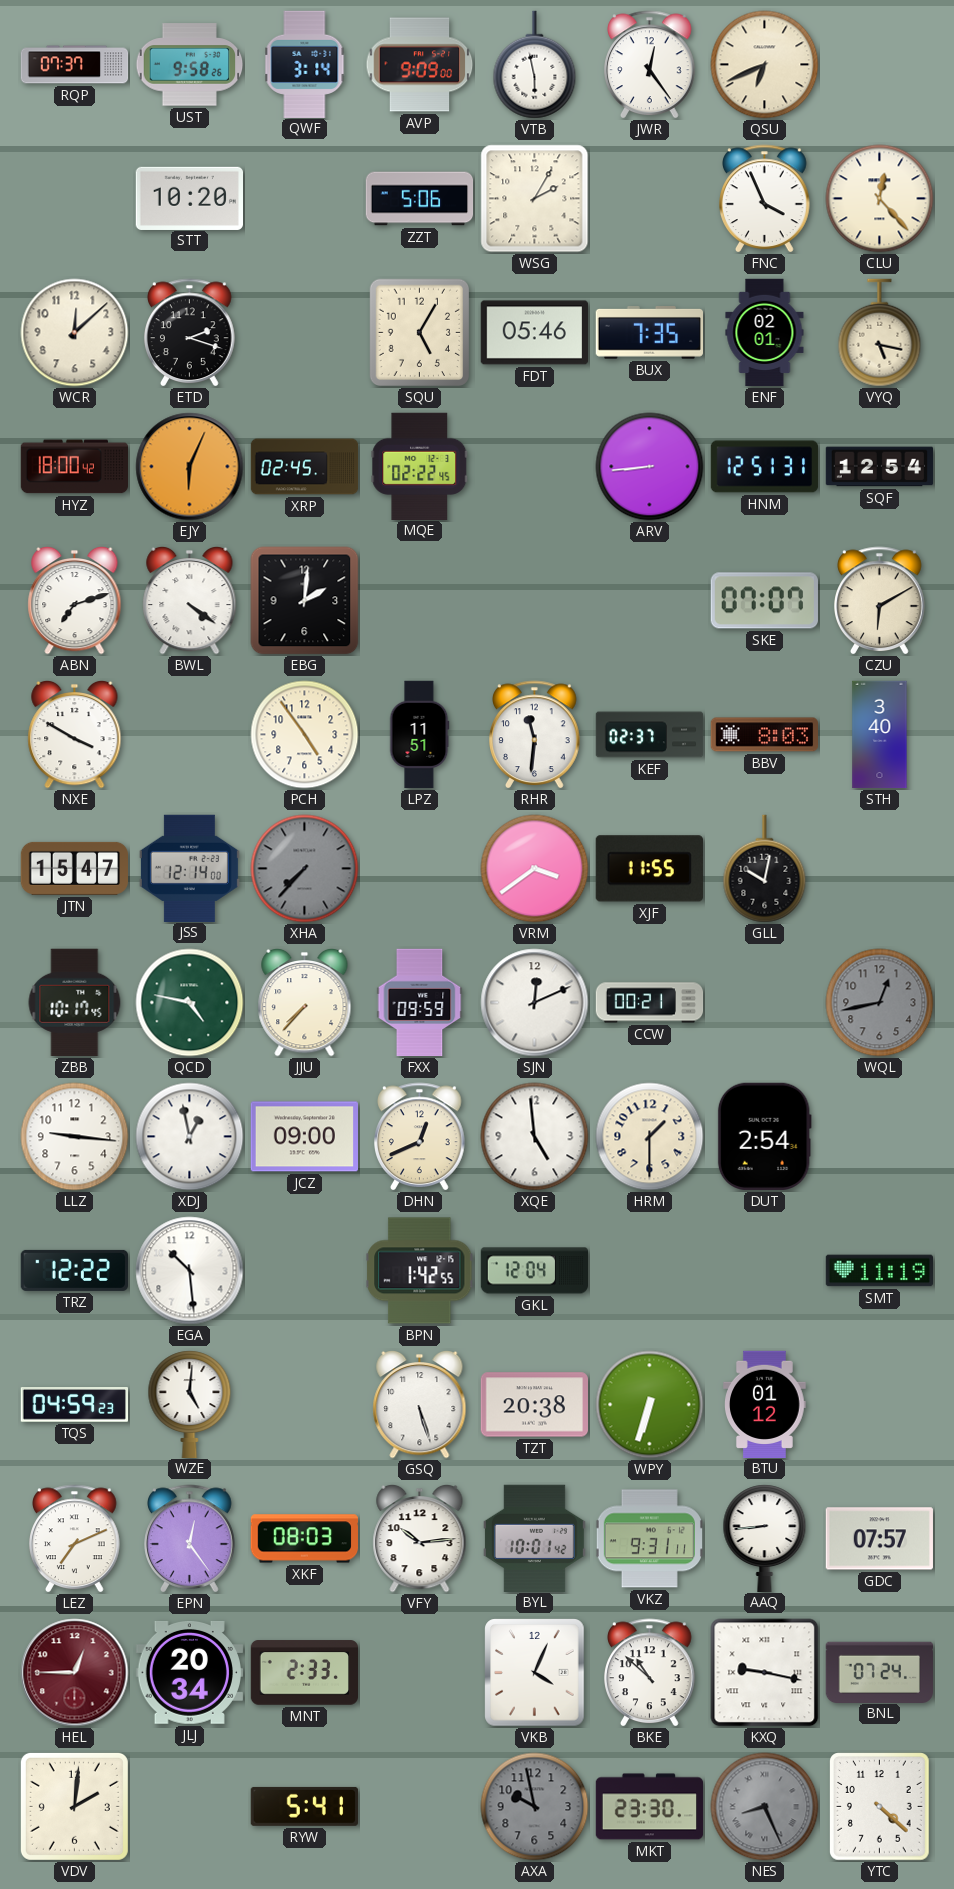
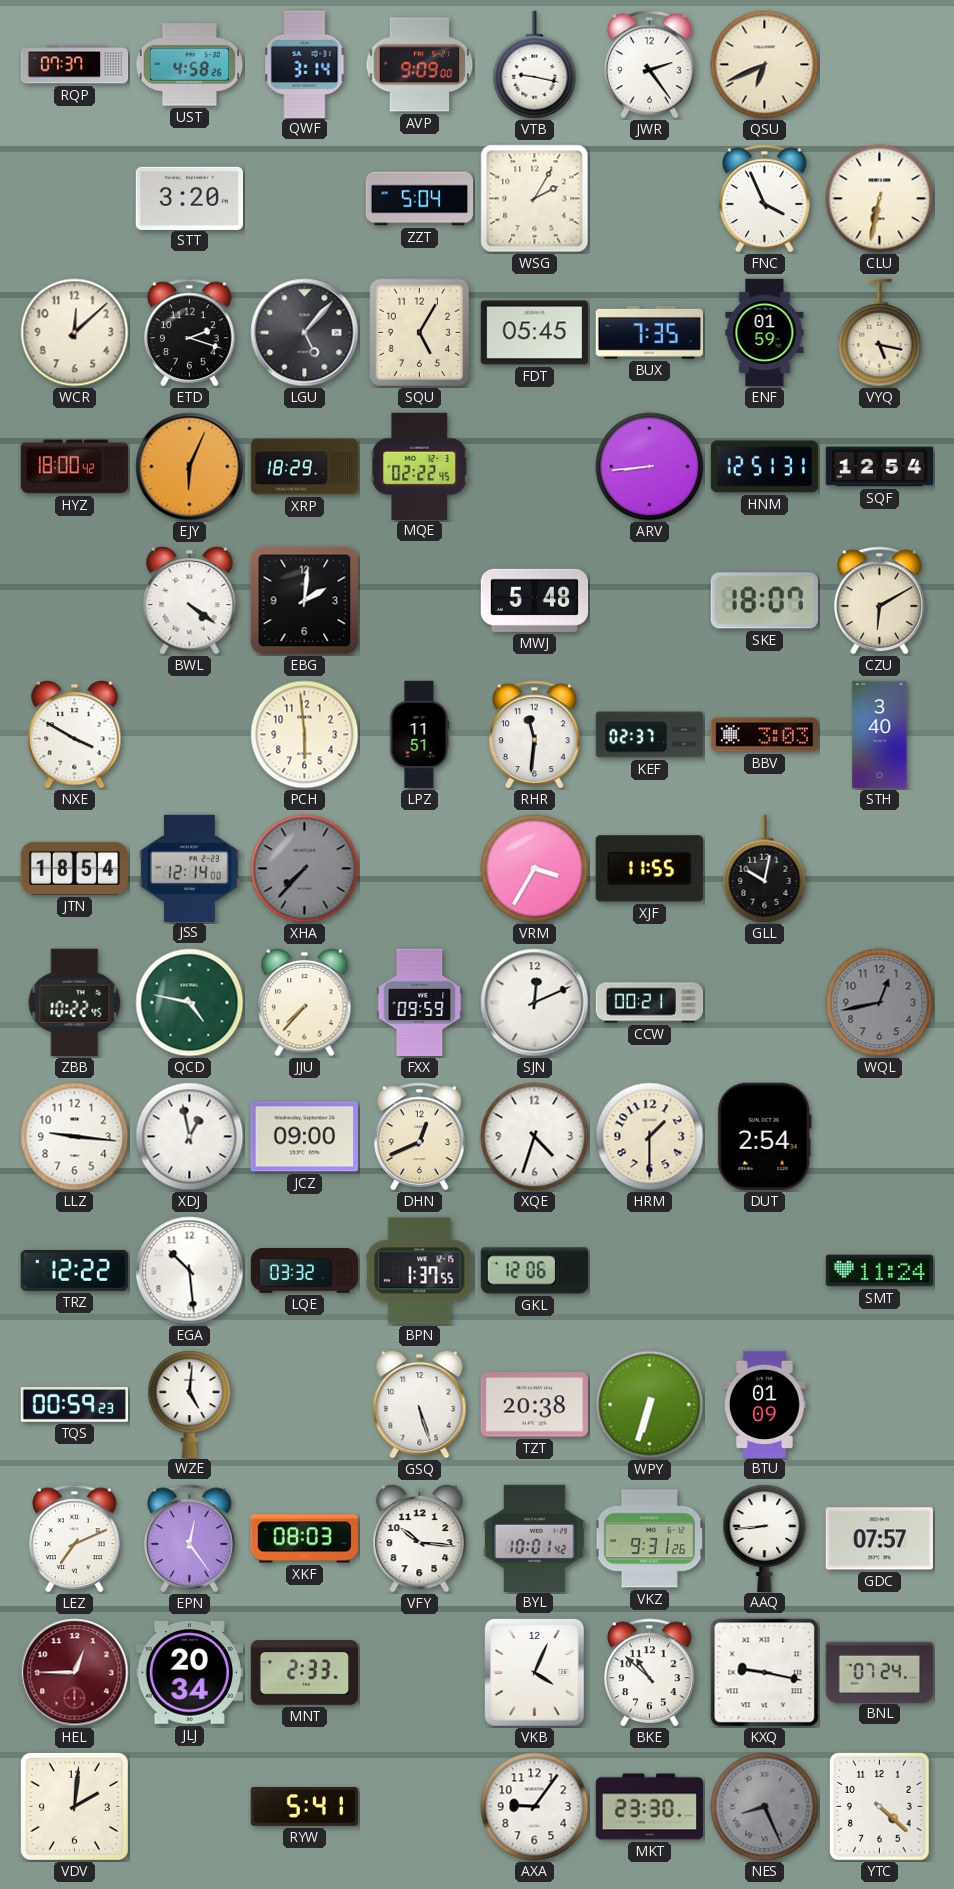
UST: 9:58 -> 4:58
VTB: 5:58 -> 9:17
JWR: 12:24 -> 2:24
STT: 10:20 -> 3:20
ZZT: 5:06 -> 5:04
CLU: 12:23 -> 6:32
LGU: none -> 5:07
FDT: 05:46 -> 05:45
ENF: 02:01 -> 01:59
XRP: 02:45 -> 18:29
ABN: 7:12 -> none
MWJ: none -> 5:48
SKE: 07:07 -> 18:07
PCH: 4:54 -> 5:59
BBV: 8:03 -> 3:03
JTN: 15:47 -> 18:54
VRM: 3:39 -> 3:35
ZBB: 10:17 -> 10:22
XQE: 4:59 -> 4:33
LQE: none -> 03:32
BPN: 1:42 -> 1:37
GKL: 12:04 -> 12:06
SMT: 11:19 -> 11:24
TQS: 04:59 -> 00:59
BTU: 01:12 -> 01:09
VFY: 10:14 -> 10:16
VKZ: 9:31:11 -> 9:31:26
AXA: 9:58 -> 9:06
AXA dial: grey -> white
